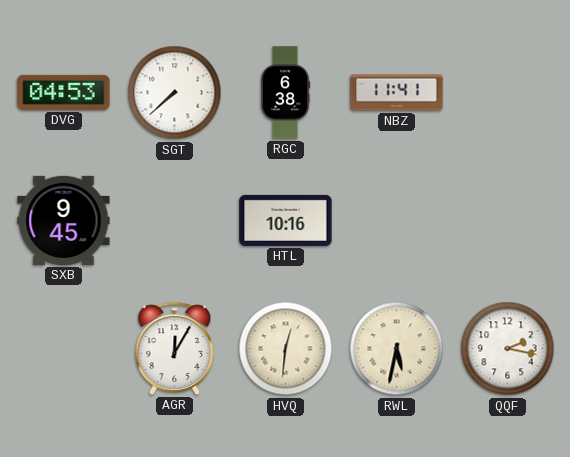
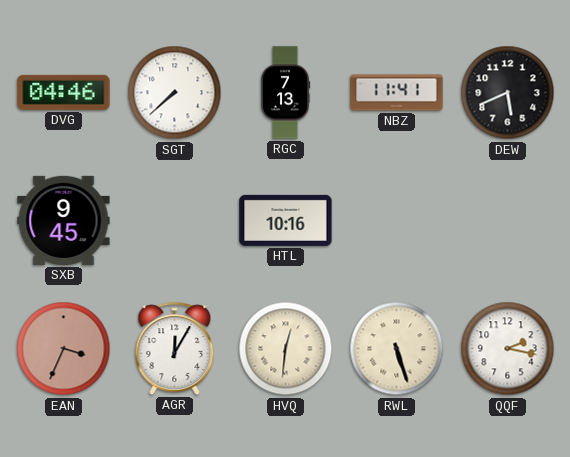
DVG: 04:53 -> 04:46
RGC: 6:38 -> 7:13
DEW: none -> 5:41
EAN: none -> 3:34
RWL: 5:32 -> 5:27
